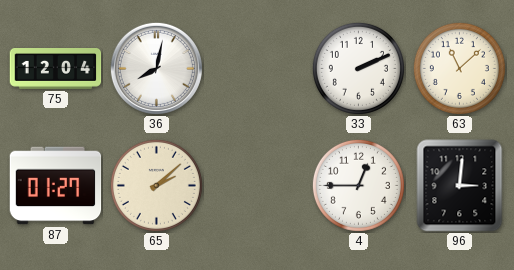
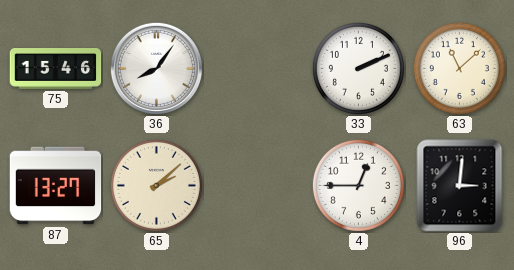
75: 12:04 -> 15:46
36: 8:02 -> 8:06
87: 01:27 -> 13:27
